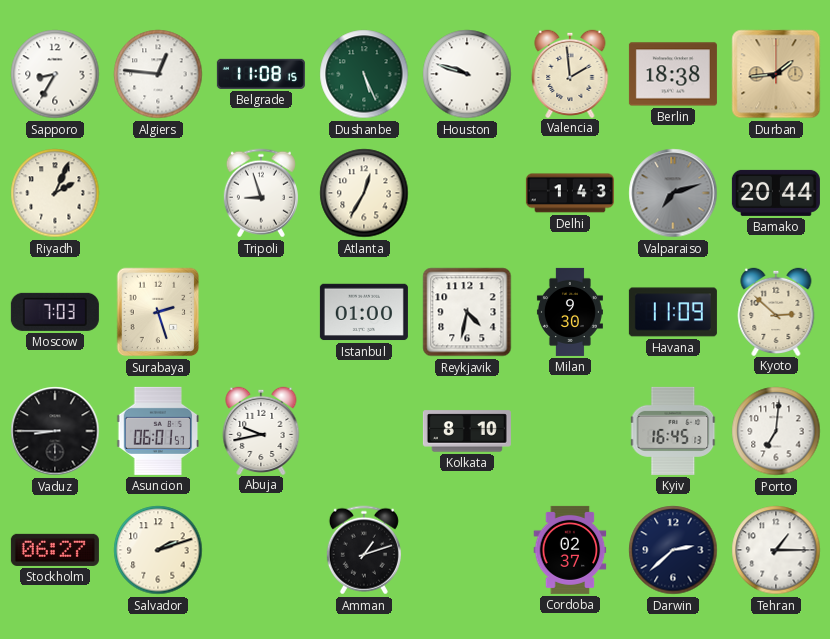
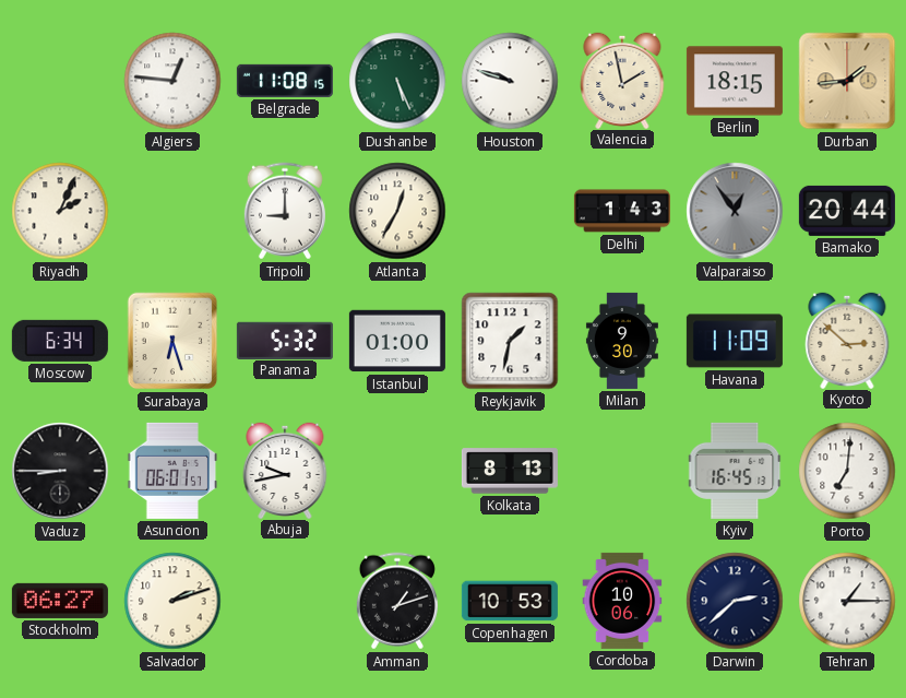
Sapporo: 8:35 -> none
Valencia: 1:59 -> 1:58
Berlin: 18:38 -> 18:15
Tripoli: 8:57 -> 9:00
Valparaiso: 7:12 -> 12:54
Moscow: 7:03 -> 6:34
Surabaya: 2:27 -> 6:27
Panama: none -> 5:32
Reykjavik: 4:32 -> 1:32
Kolkata: 8:10 -> 8:13
Copenhagen: none -> 10:53
Cordoba: 02:37 -> 10:06
